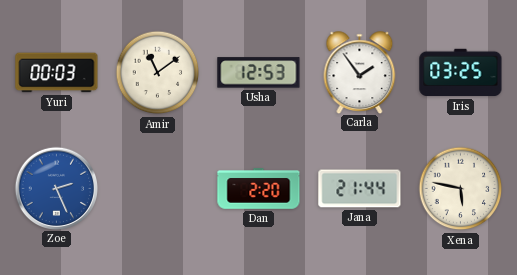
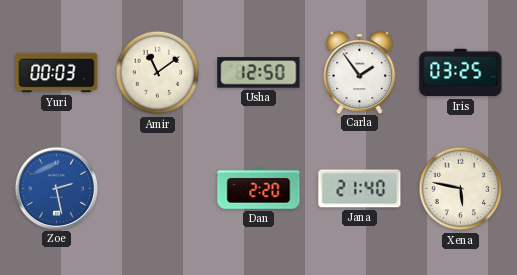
Usha: 12:53 -> 12:50
Zoe: 2:26 -> 2:28
Jana: 21:44 -> 21:40
